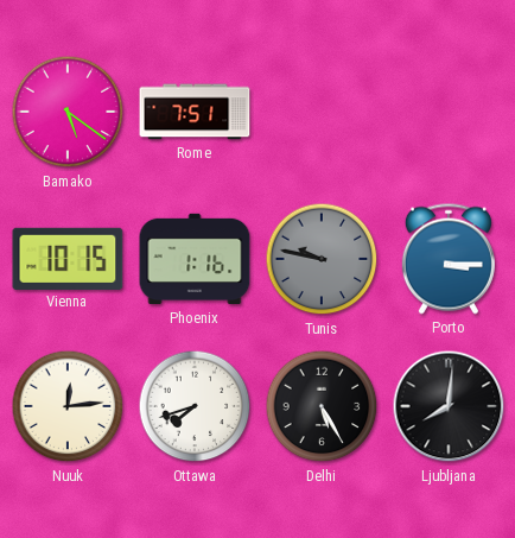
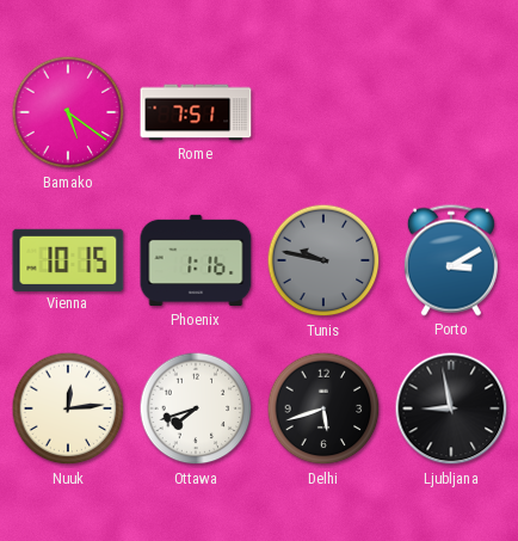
Porto: 3:15 -> 3:10
Delhi: 5:25 -> 5:42
Ljubljana: 8:01 -> 8:58
